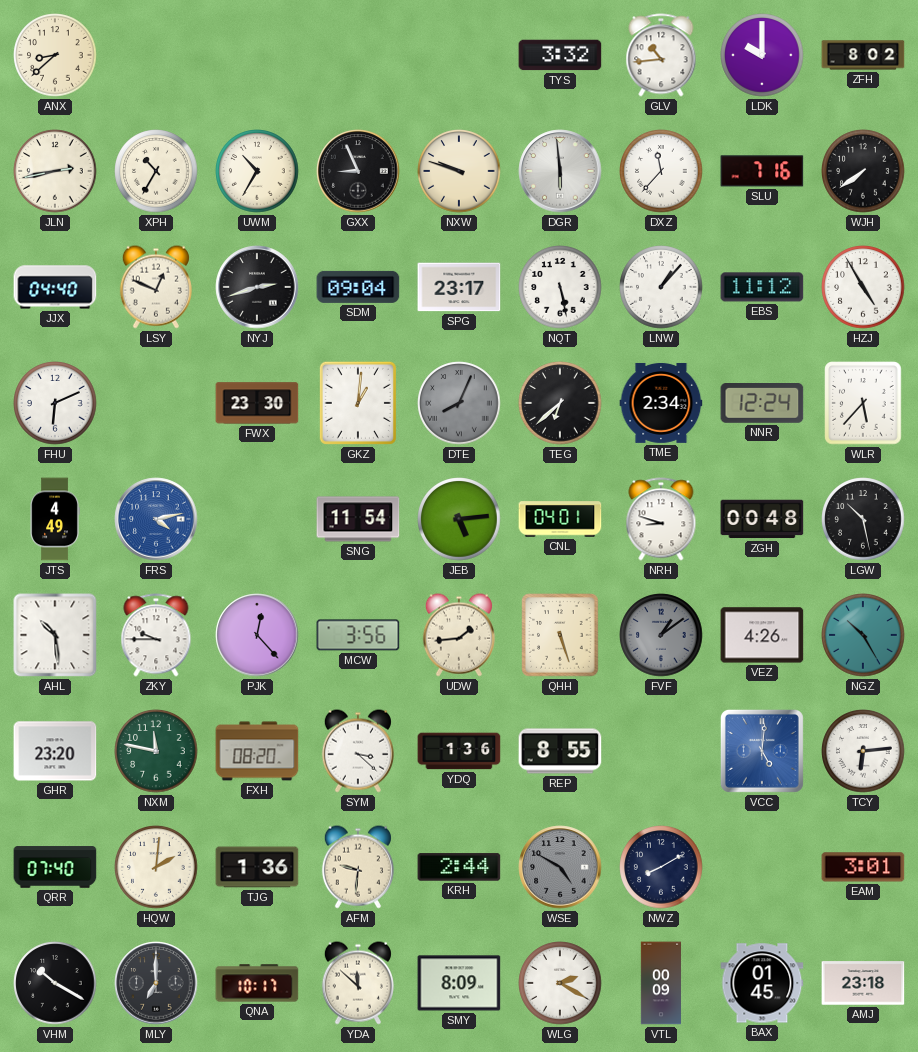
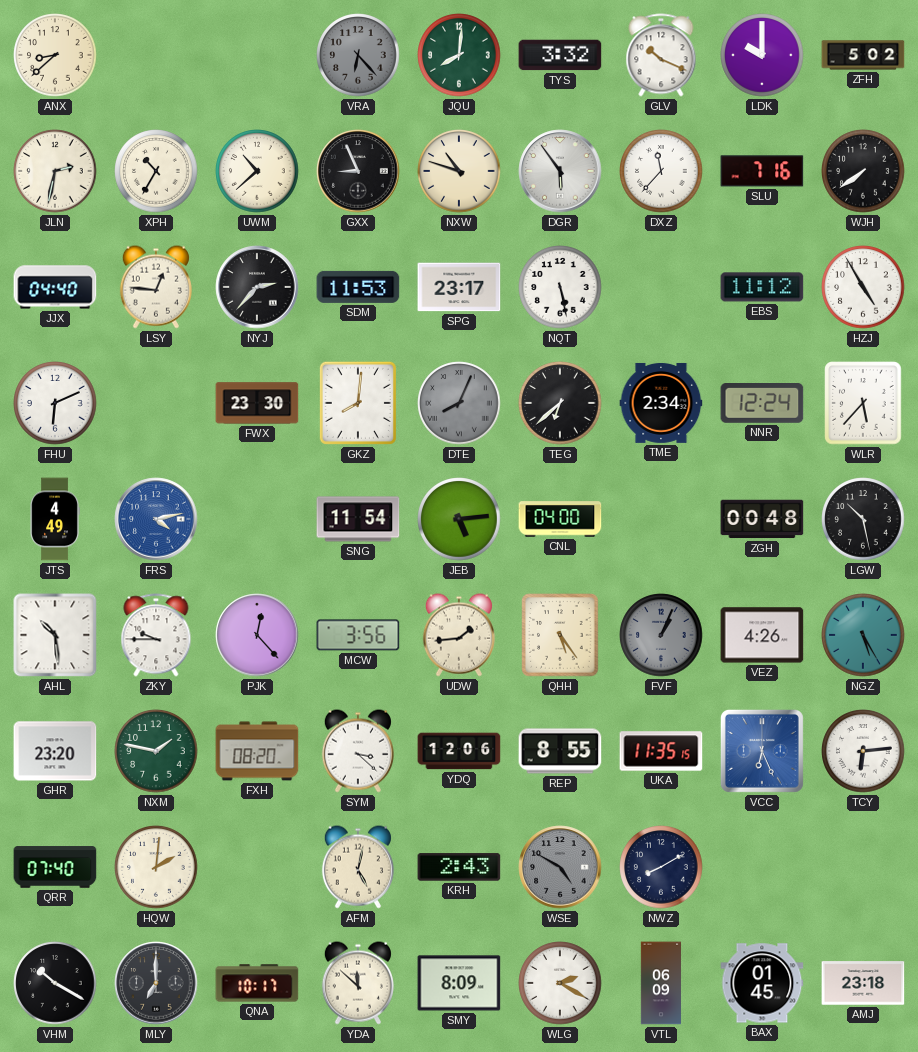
VRA: none -> 6:23
JQU: none -> 8:01
GLV: 10:44 -> 10:19
ZFH: 8:02 -> 5:02
JLN: 2:43 -> 2:32
UWM: 10:35 -> 10:38
NXW: 9:48 -> 10:48
DGR: 5:59 -> 5:54
LSY: 12:49 -> 12:46
NYJ: 2:42 -> 2:37
SDM: 09:04 -> 11:53
LNW: 1:07 -> none
GKZ: 1:01 -> 8:01
CNL: 04:01 -> 04:00
NRH: 8:48 -> none
QHH: 5:27 -> 5:24
FVF: 1:09 -> 1:04
NGZ: 10:25 -> 5:25
NXM: 11:47 -> 1:47
YDQ: 1:36 -> 12:06
UKA: none -> 11:35
VCC: 5:01 -> 6:26
TJG: 1:36 -> none
AFM: 9:31 -> 5:02
KRH: 2:44 -> 2:43
EAM: 3:01 -> none
VTL: 00:09 -> 06:09
